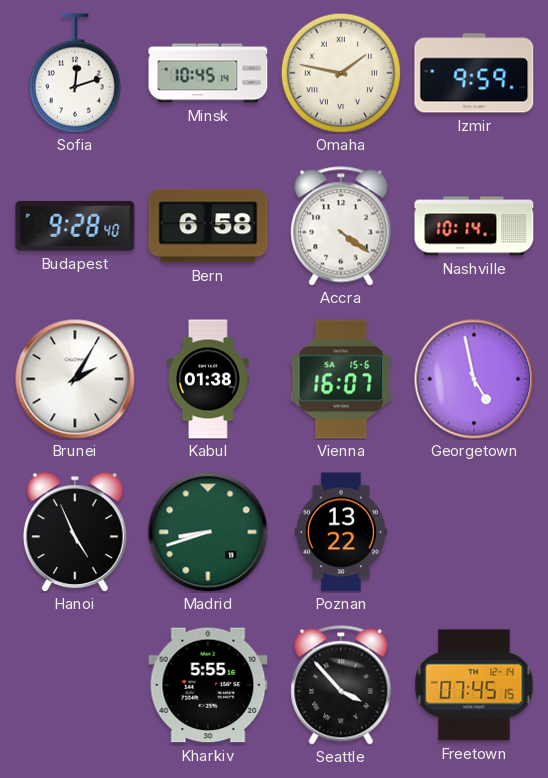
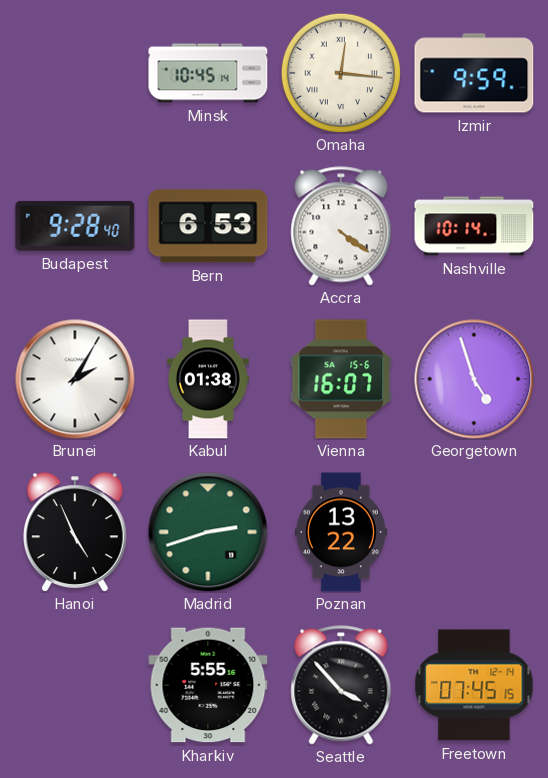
Sofia: 12:12 -> none
Omaha: 1:47 -> 12:16
Bern: 6:58 -> 6:53
Georgetown: 4:58 -> 4:57
Madrid: 8:42 -> 2:42
